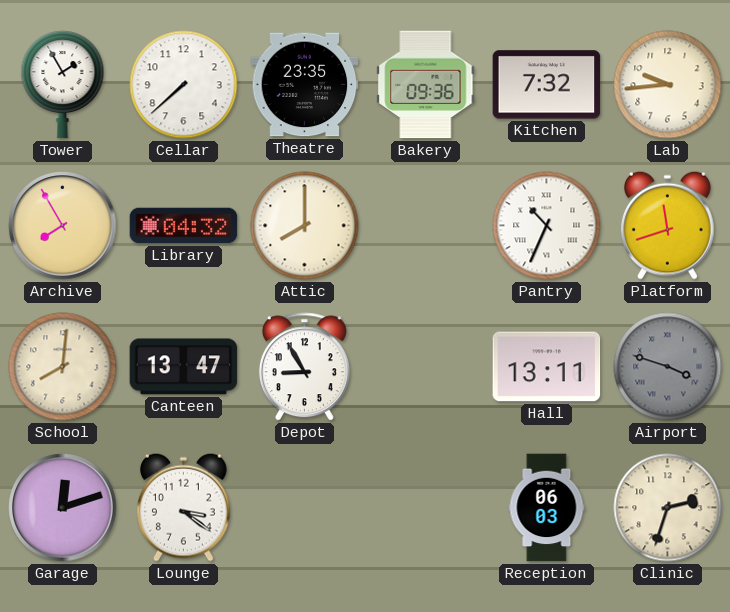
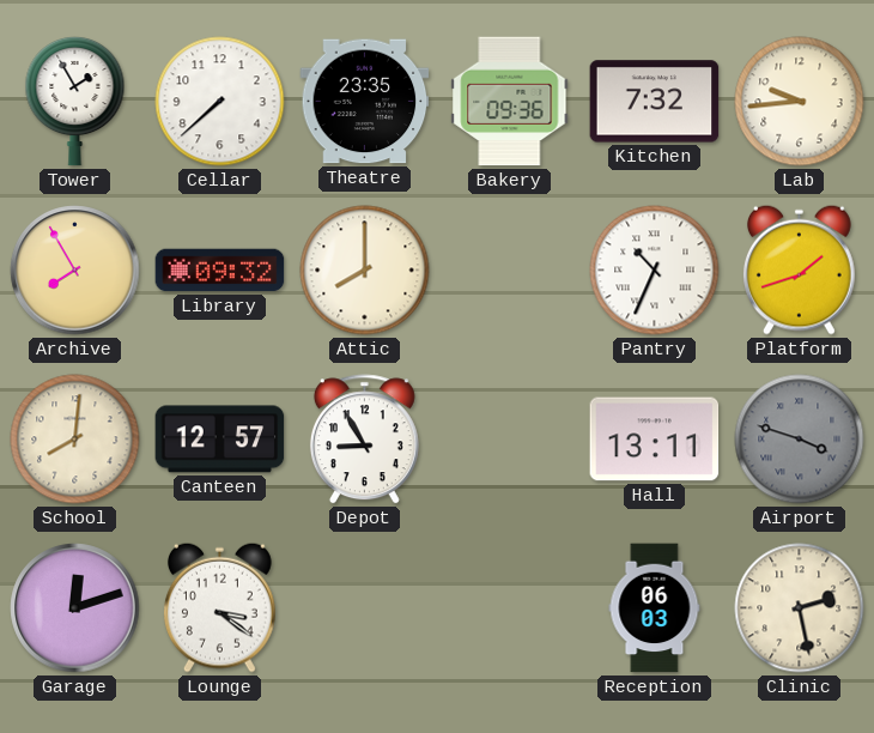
Library: 04:32 -> 09:32
Platform: 11:42 -> 1:42
Canteen: 13:47 -> 12:57
Clinic: 2:33 -> 2:28
